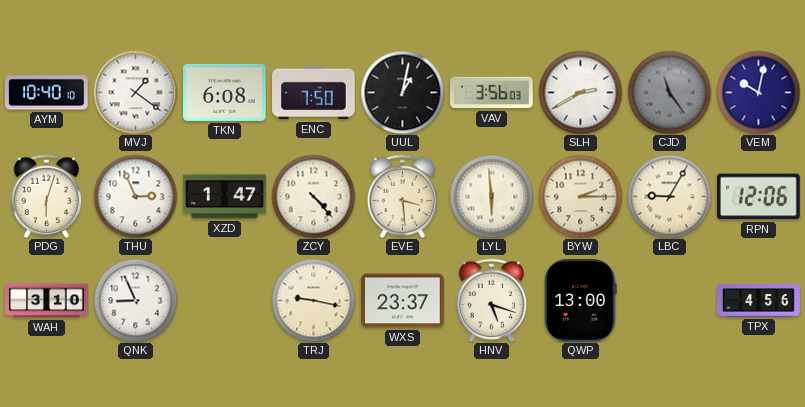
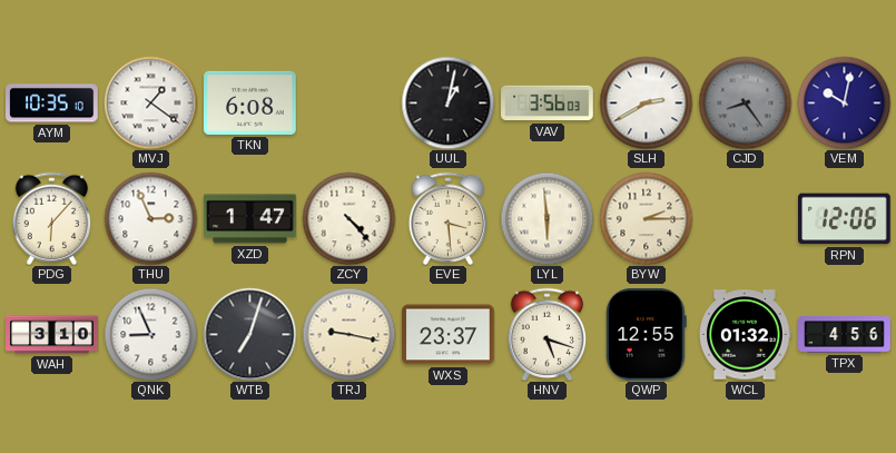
AYM: 10:40 -> 10:35
ENC: 7:50 -> none
CJD: 11:24 -> 8:24
PDG: 6:03 -> 6:07
LBC: 9:05 -> none
WTB: none -> 7:03
QWP: 13:00 -> 12:55
WCL: none -> 01:32
